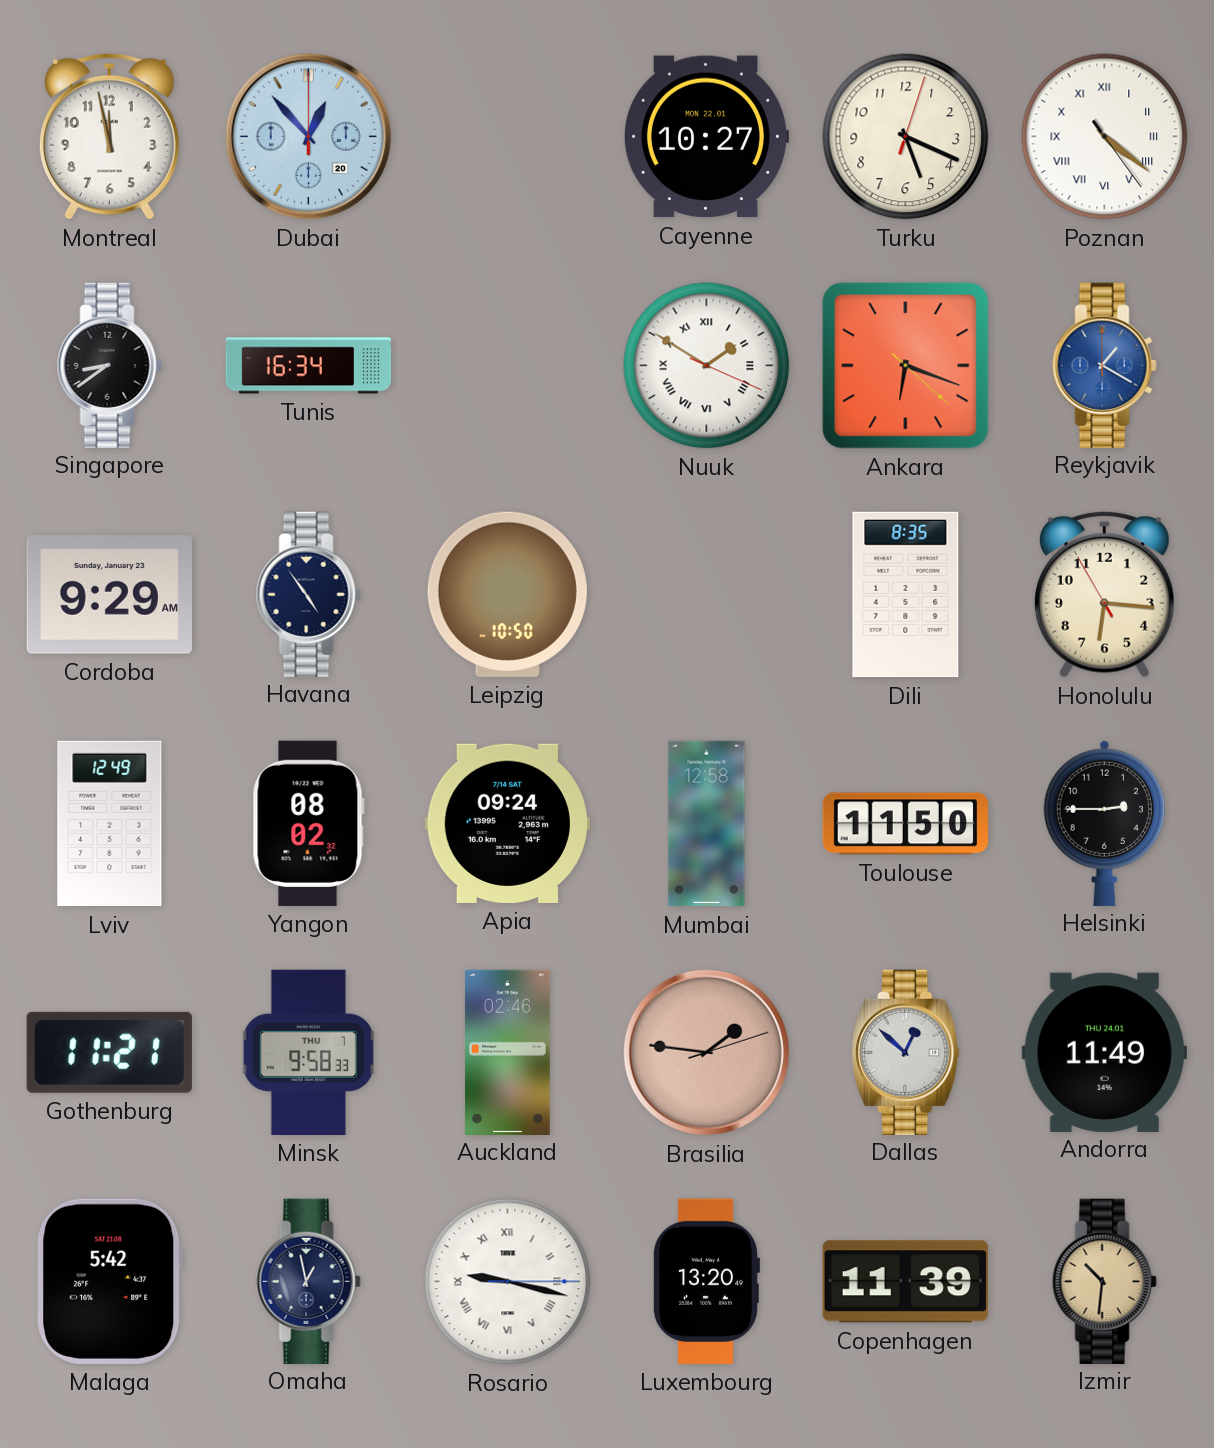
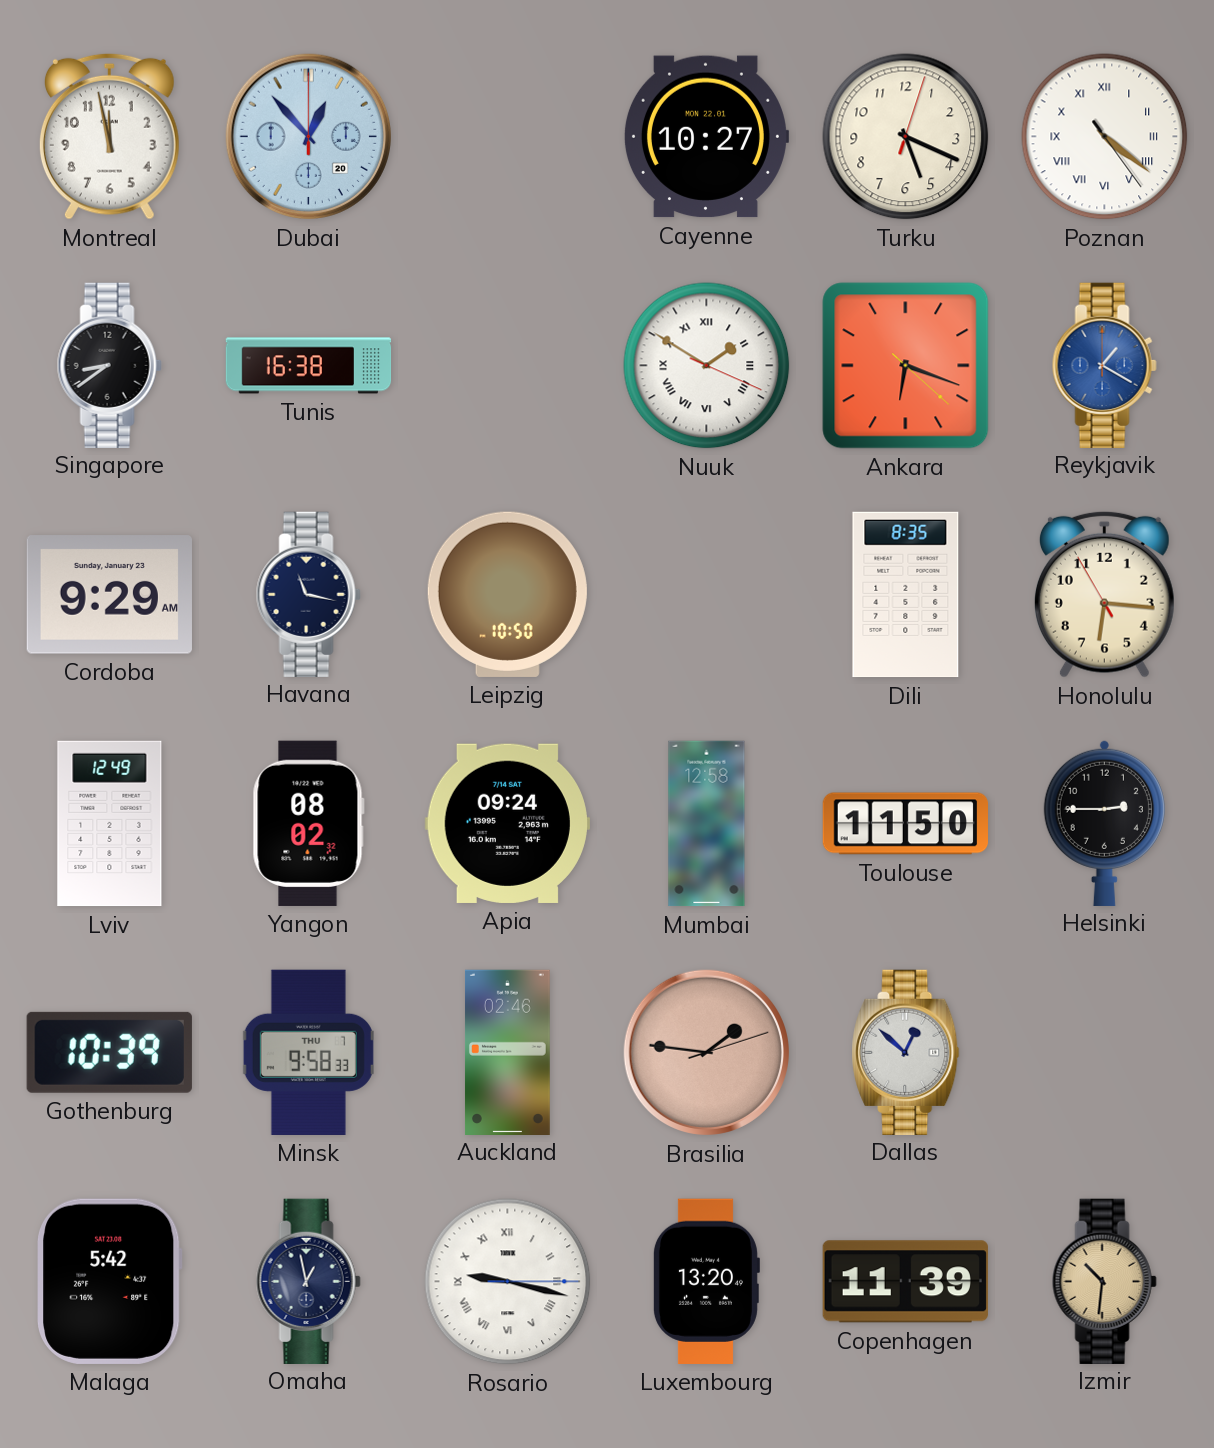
Tunis: 16:34 -> 16:38
Havana: 4:54 -> 11:17
Gothenburg: 11:21 -> 10:39
Andorra: 11:49 -> none
